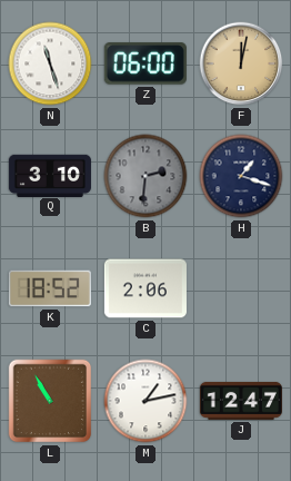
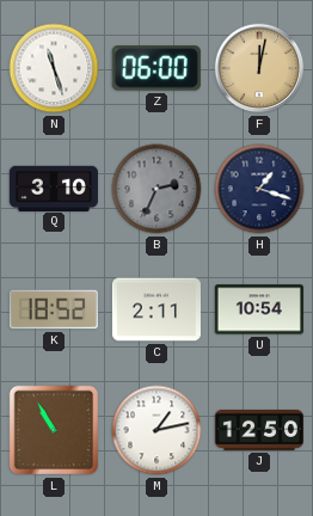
B: 2:31 -> 2:34
C: 2:06 -> 2:11
U: none -> 10:54
J: 12:47 -> 12:50
